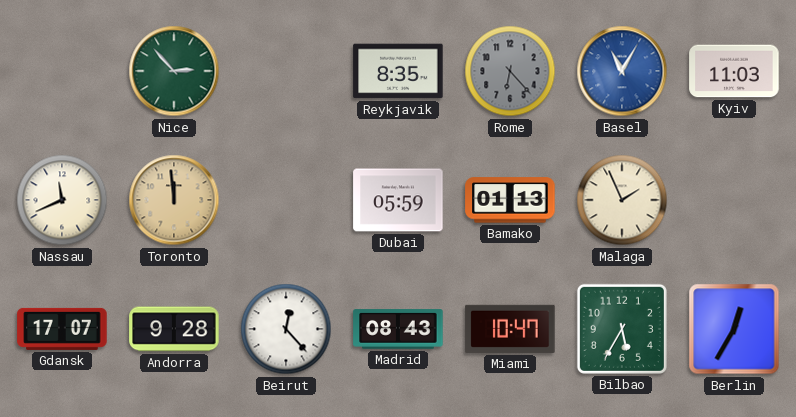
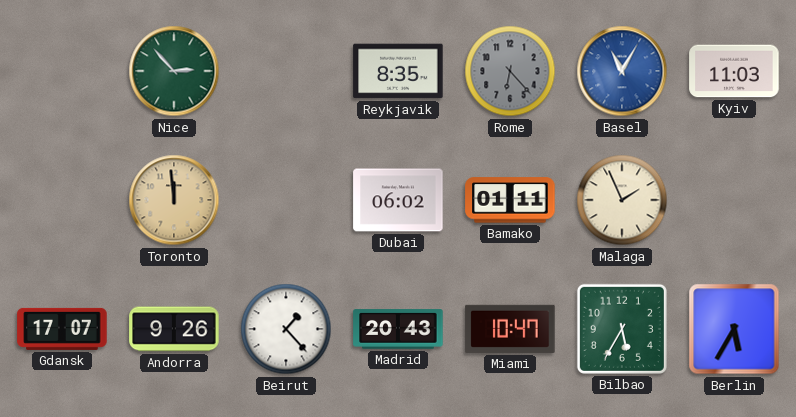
Nassau: 11:41 -> none
Dubai: 05:59 -> 06:02
Bamako: 01:13 -> 01:11
Andorra: 9:28 -> 9:26
Beirut: 12:23 -> 1:23
Madrid: 08:43 -> 20:43
Berlin: 12:35 -> 5:35
